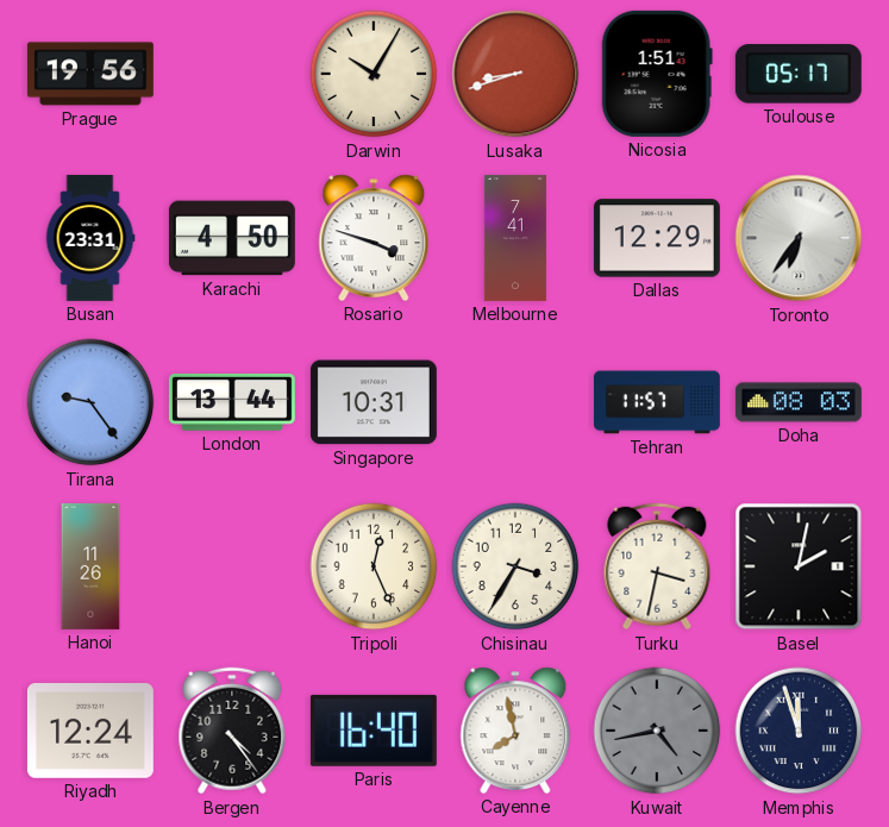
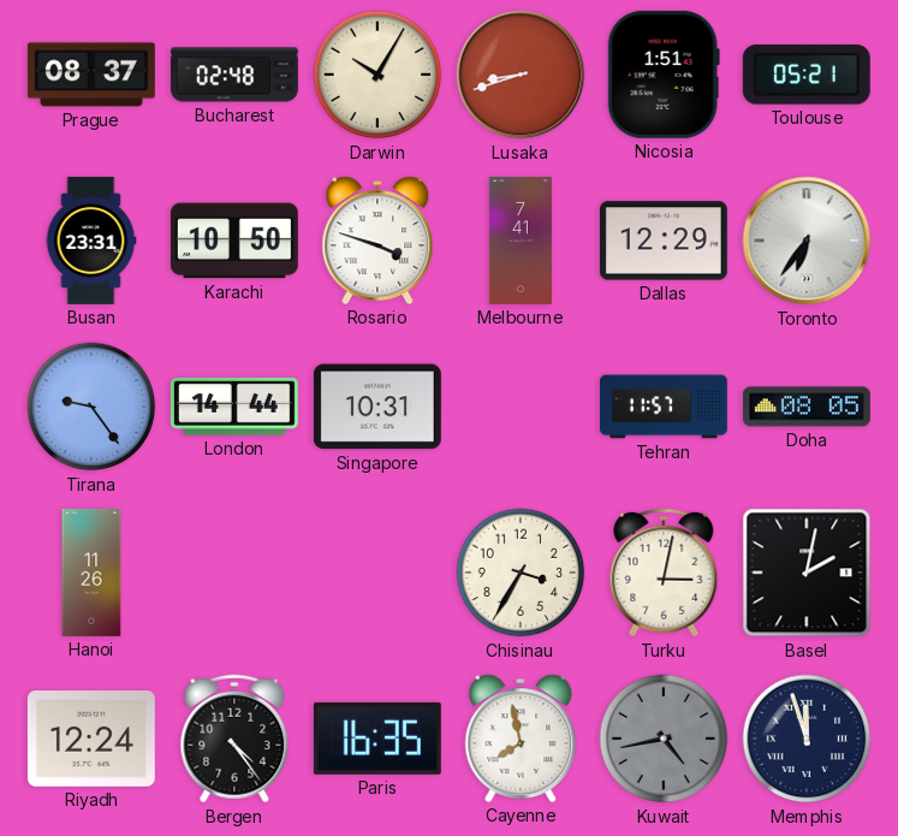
Prague: 19:56 -> 08:37
Bucharest: none -> 02:48
Toulouse: 05:17 -> 05:21
Karachi: 4:50 -> 10:50
London: 13:44 -> 14:44
Doha: 08:03 -> 08:05
Tripoli: 12:26 -> none
Turku: 3:32 -> 3:02
Paris: 16:40 -> 16:35
